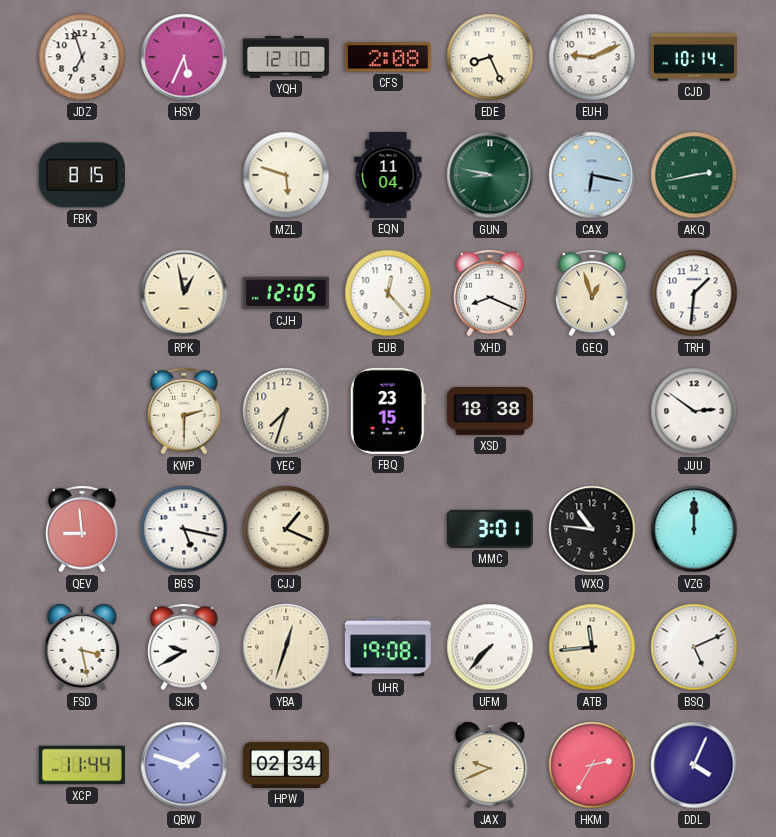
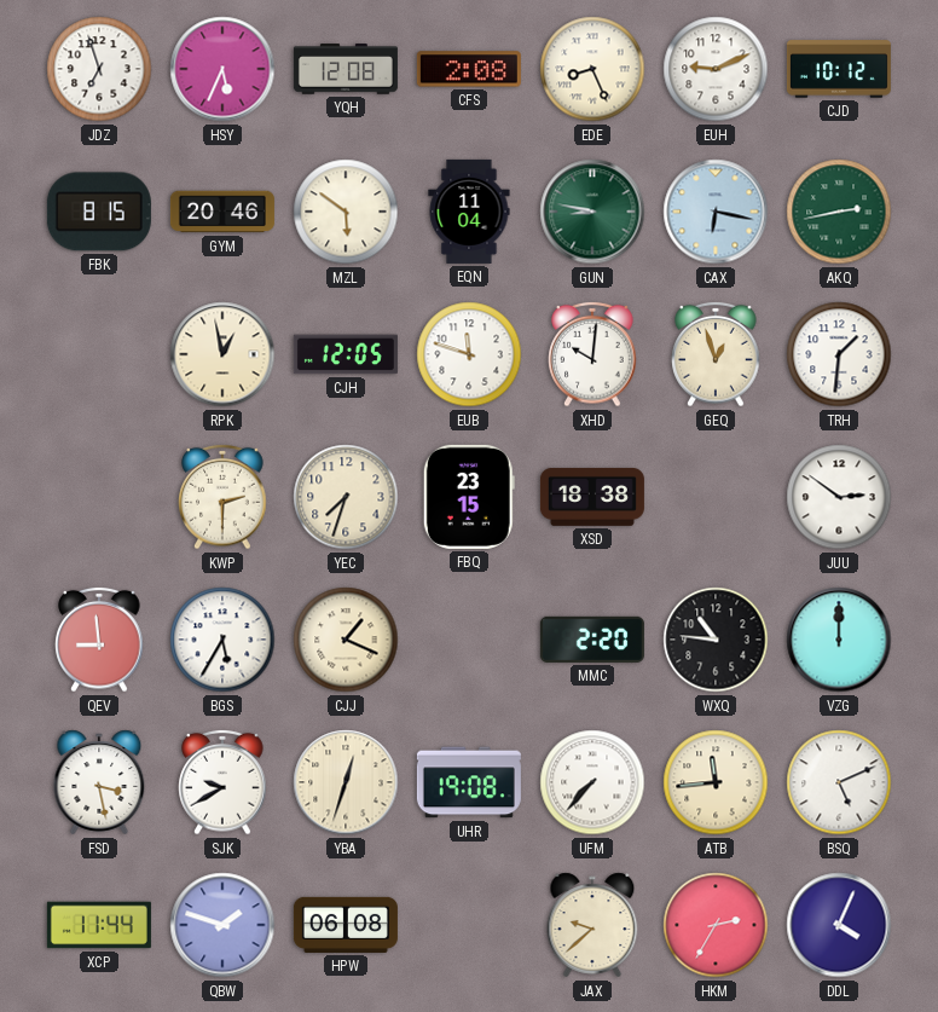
YQH: 12:10 -> 12:08
CJD: 10:14 -> 10:12
GYM: none -> 20:46
MZL: 5:48 -> 5:51
EUB: 12:23 -> 11:48
XHD: 8:19 -> 10:01
BGS: 5:17 -> 5:35
MMC: 3:01 -> 2:20
HPW: 02:34 -> 06:08
JAX: 9:41 -> 9:38
